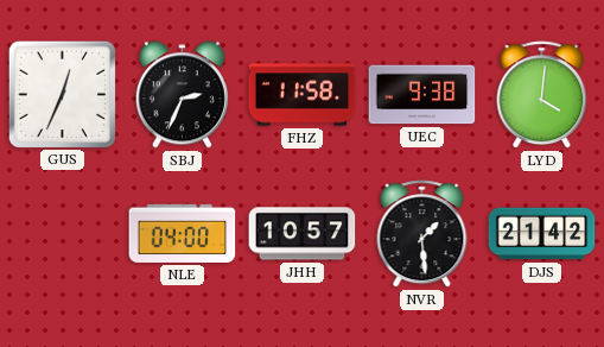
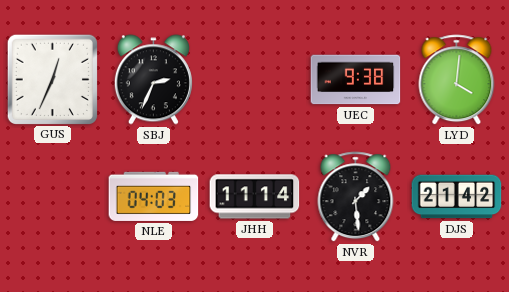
FHZ: 11:58 -> none
NLE: 04:00 -> 04:03
JHH: 10:57 -> 11:14
